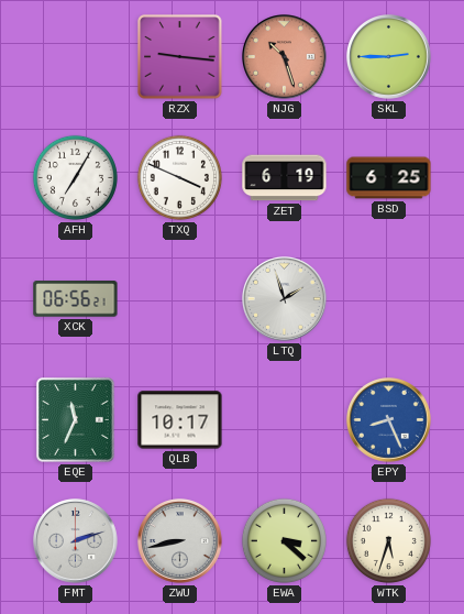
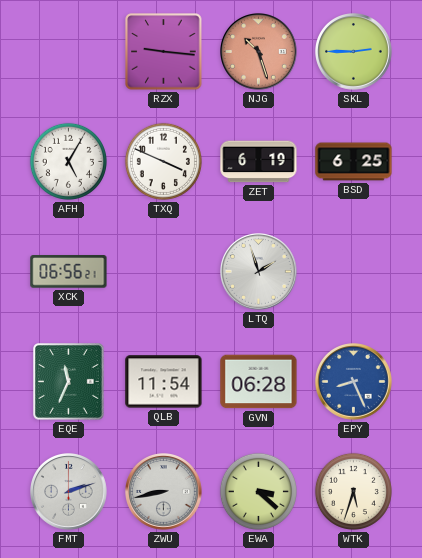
AFH: 7:05 -> 5:05
QLB: 10:17 -> 11:54
GVN: none -> 06:28
